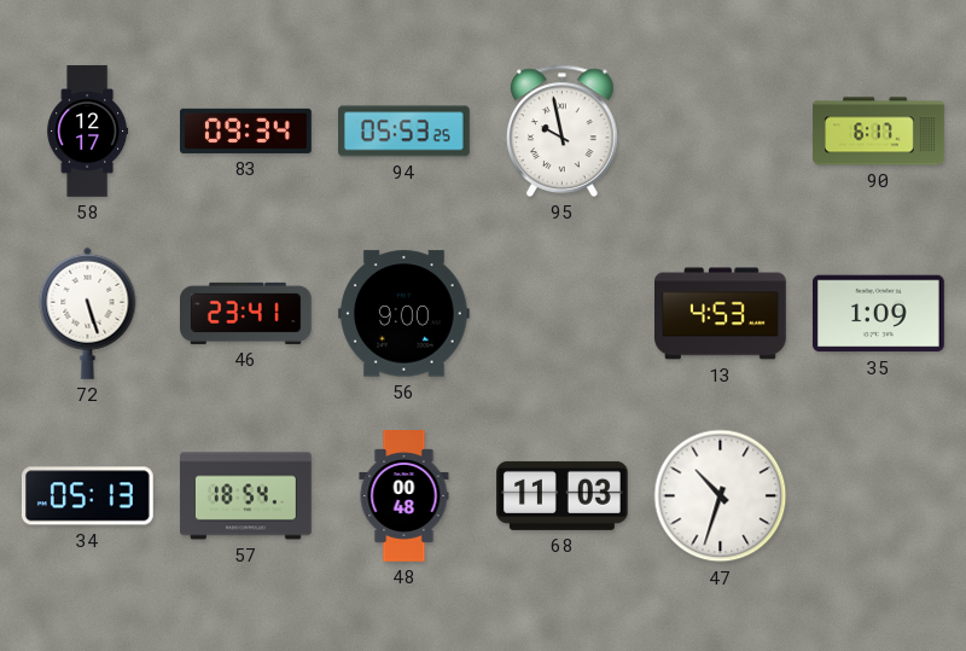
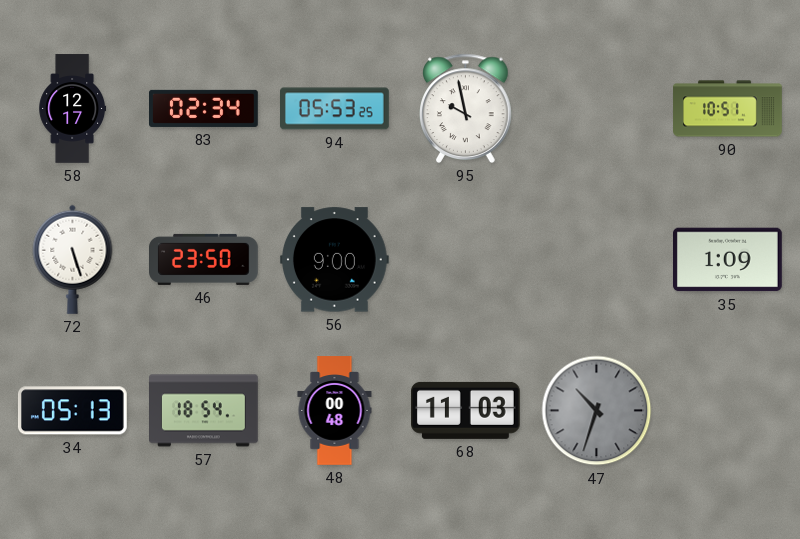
83: 09:34 -> 02:34
90: 6:17 -> 10:51
46: 23:41 -> 23:50
13: 4:53 -> none
47 dial: white -> grey
